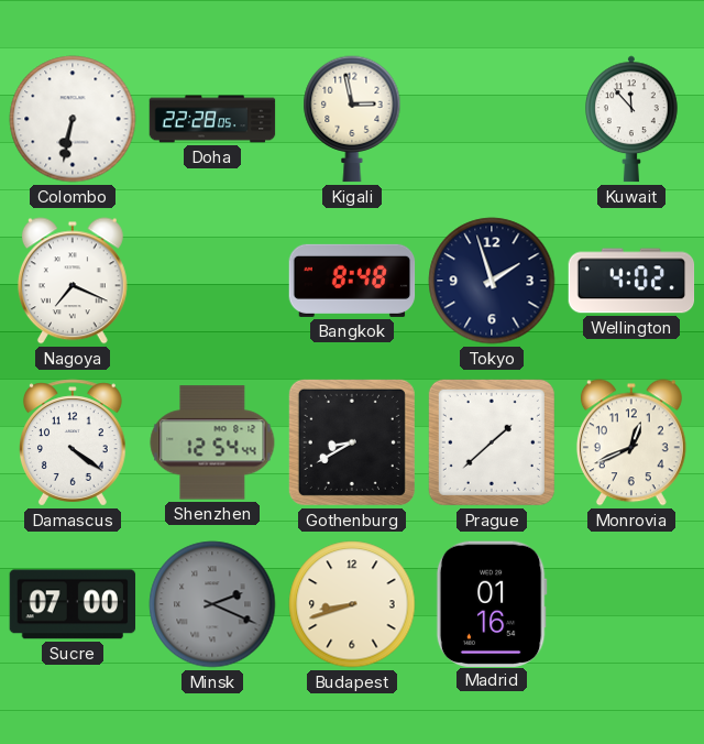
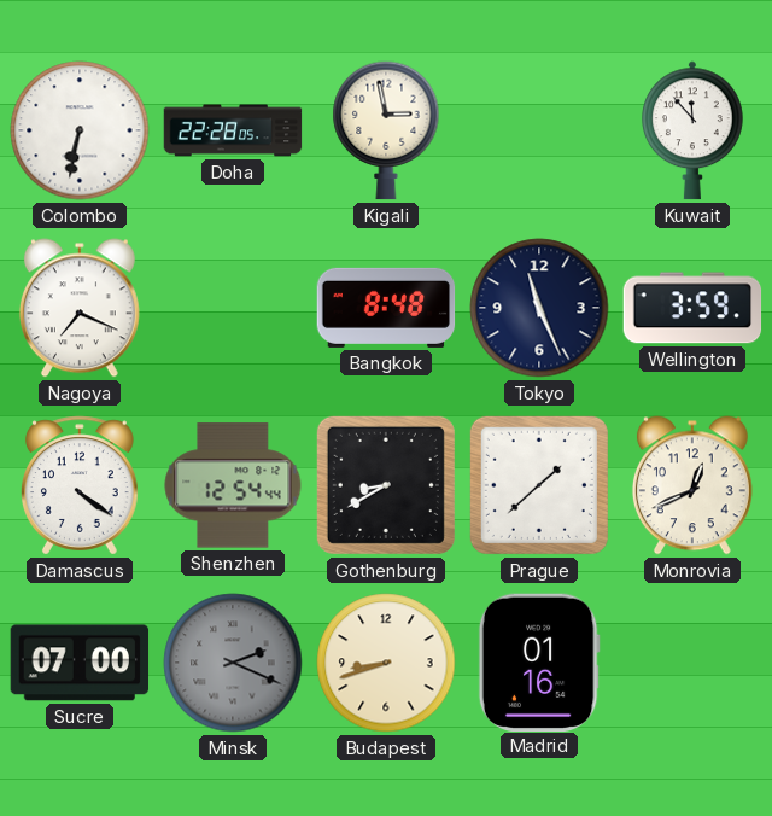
Tokyo: 1:57 -> 11:26
Wellington: 4:02 -> 3:59
